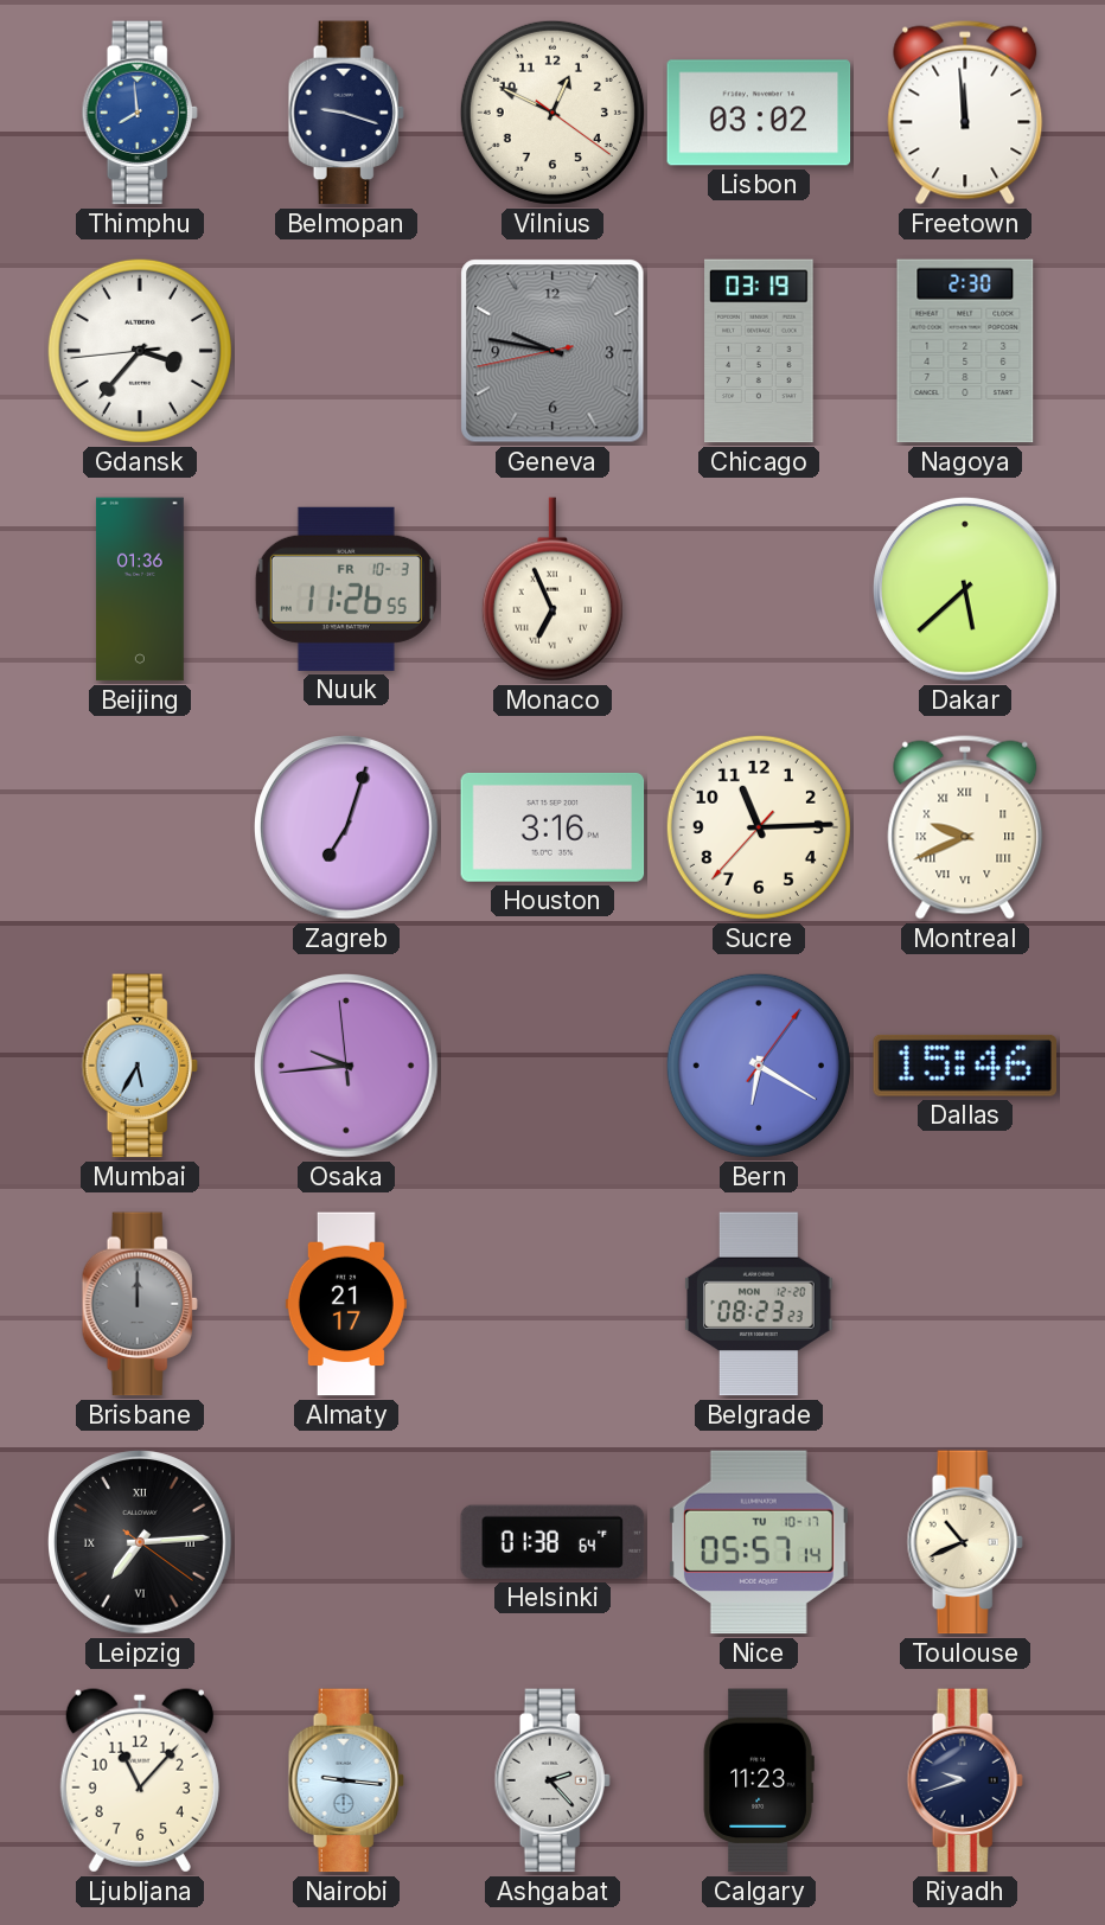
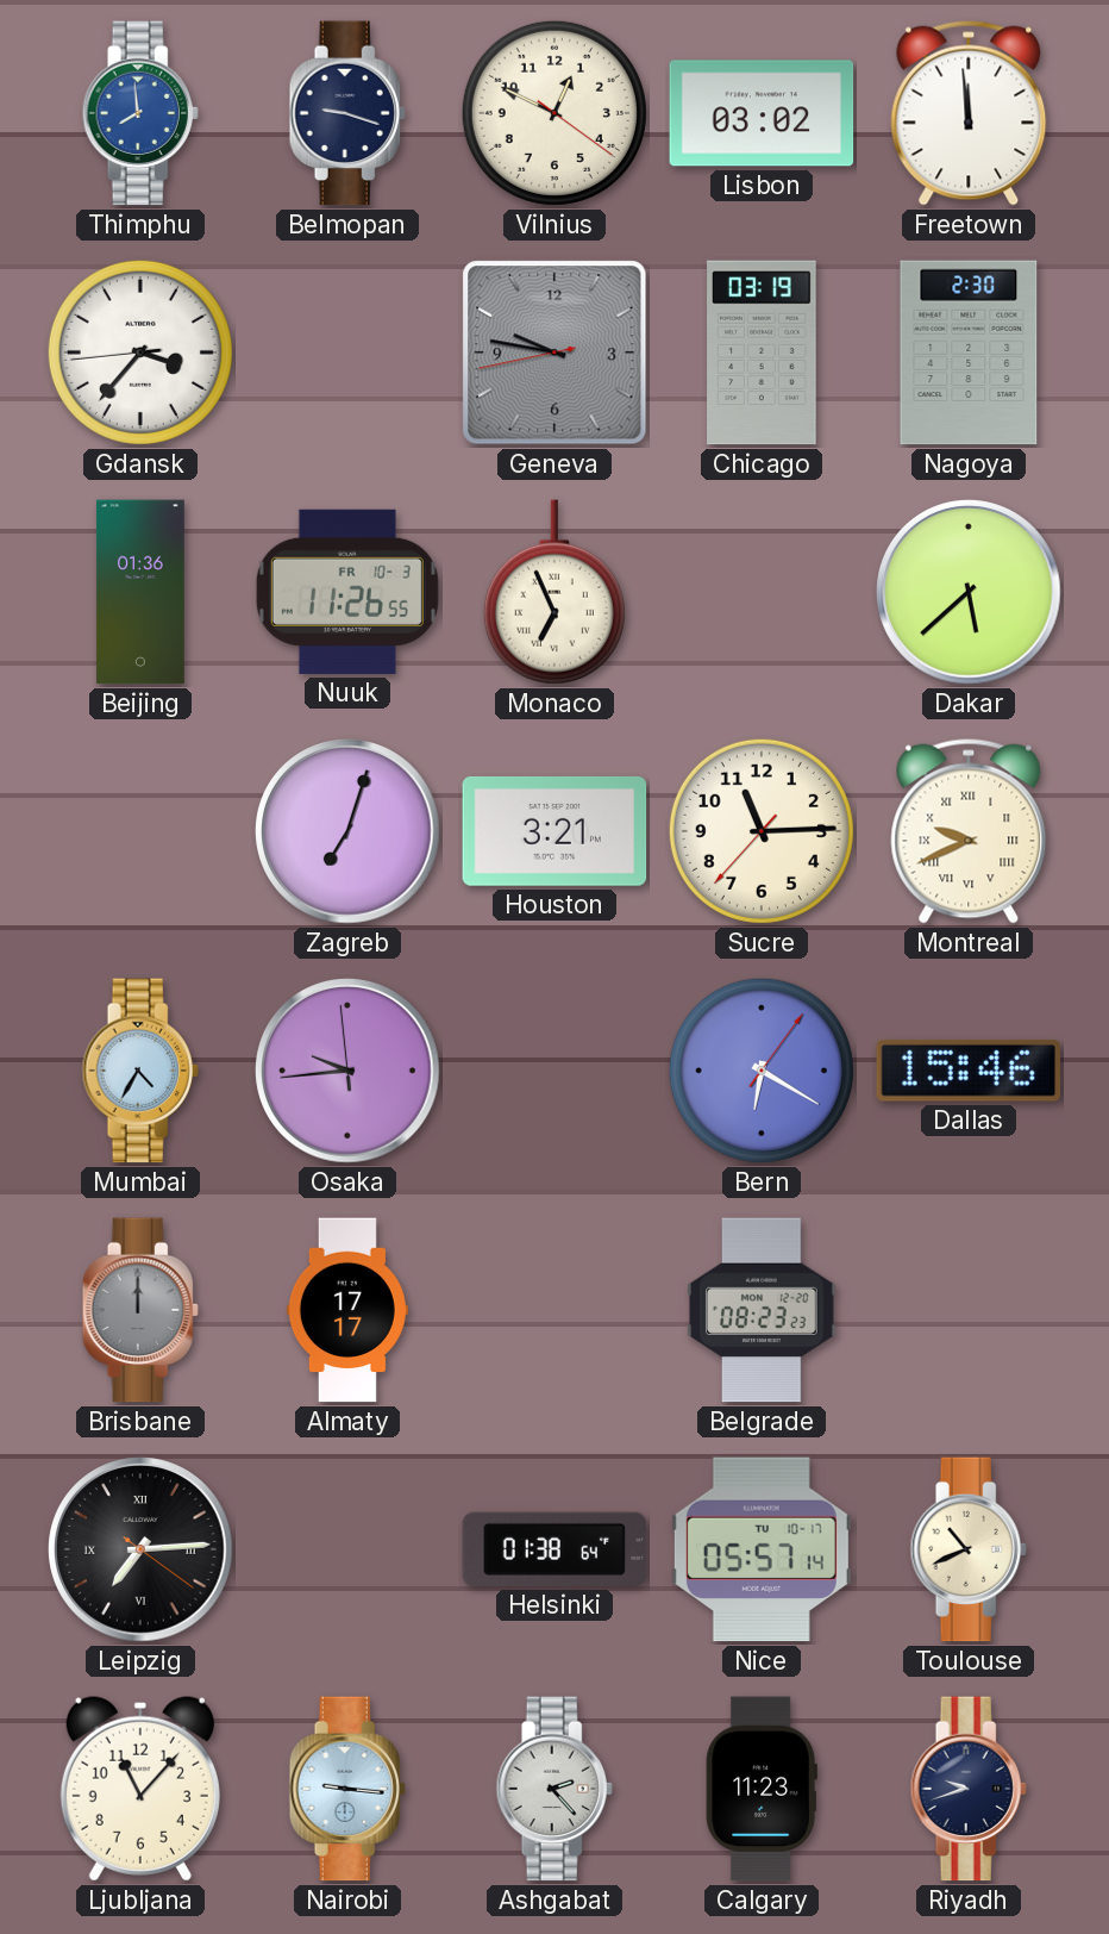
Houston: 3:16 -> 3:21
Mumbai: 5:35 -> 4:35
Almaty: 21:17 -> 17:17
